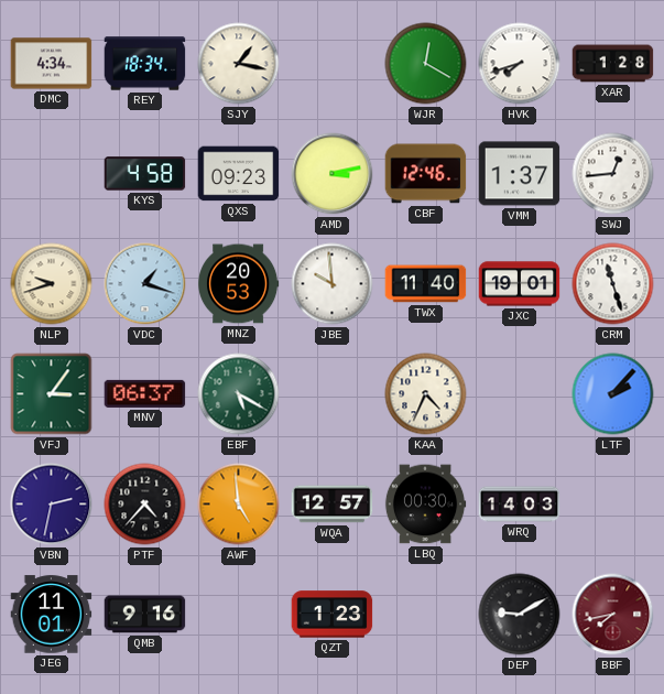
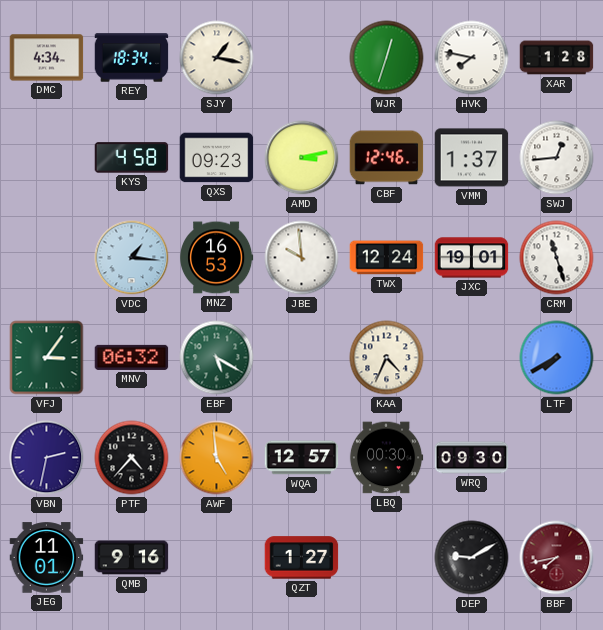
WJR: 12:20 -> 12:33
HVK: 7:42 -> 7:47
NLP: 9:42 -> none
VDC: 1:18 -> 1:16
MNZ: 20:53 -> 16:53
TWX: 11:40 -> 12:24
MNV: 06:37 -> 06:32
LTF: 2:07 -> 7:40
WRQ: 14:03 -> 09:30
QZT: 1:23 -> 1:27
